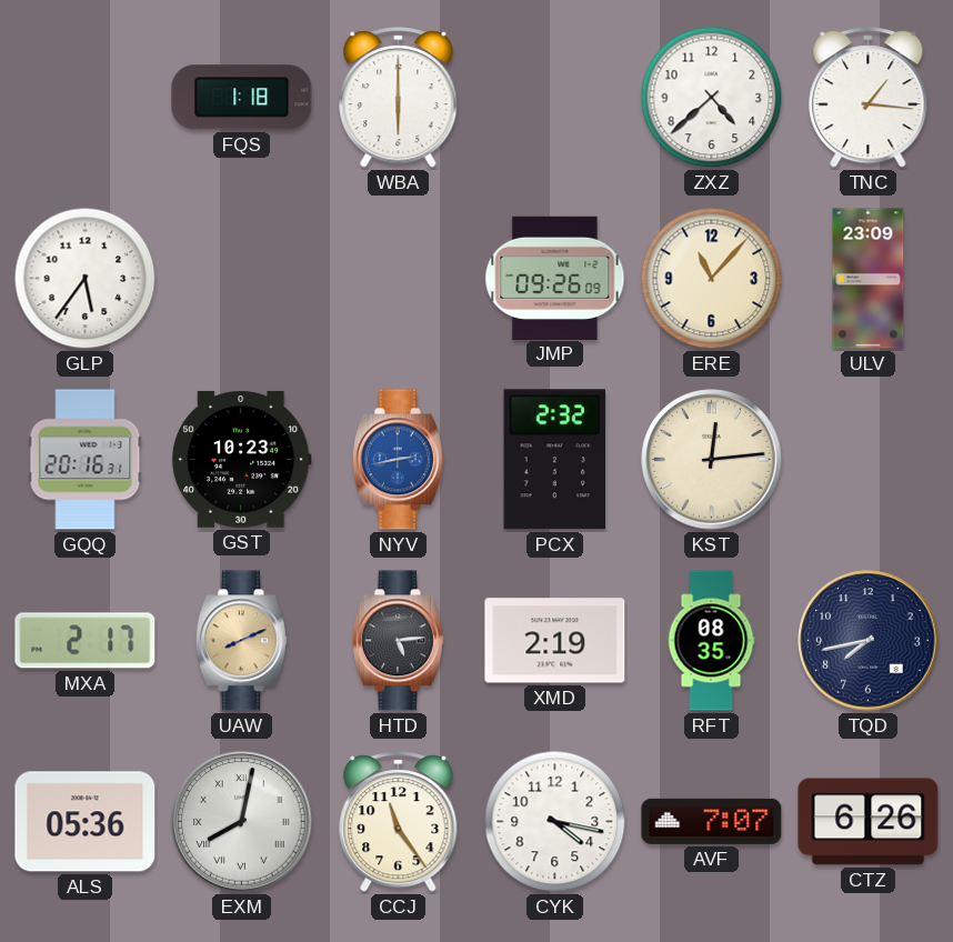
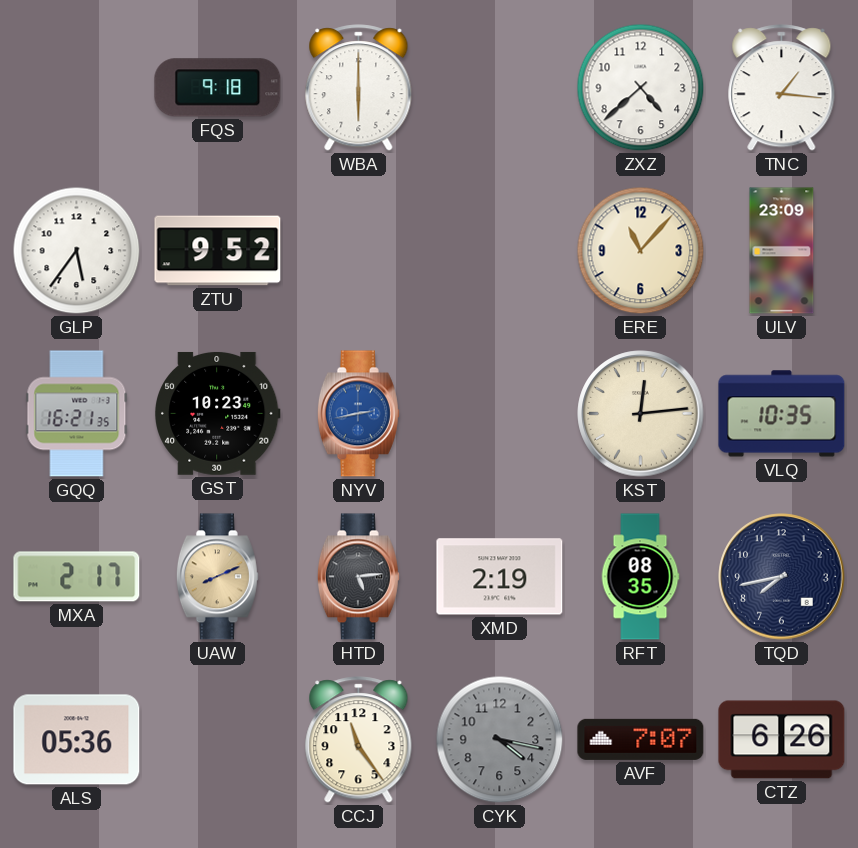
FQS: 1:18 -> 9:18
ZTU: none -> 9:52
JMP: 09:26 -> none
GQQ: 20:16 -> 16:21
PCX: 2:32 -> none
VLQ: none -> 10:35
EXM: 8:02 -> none
CYK dial: white -> grey
